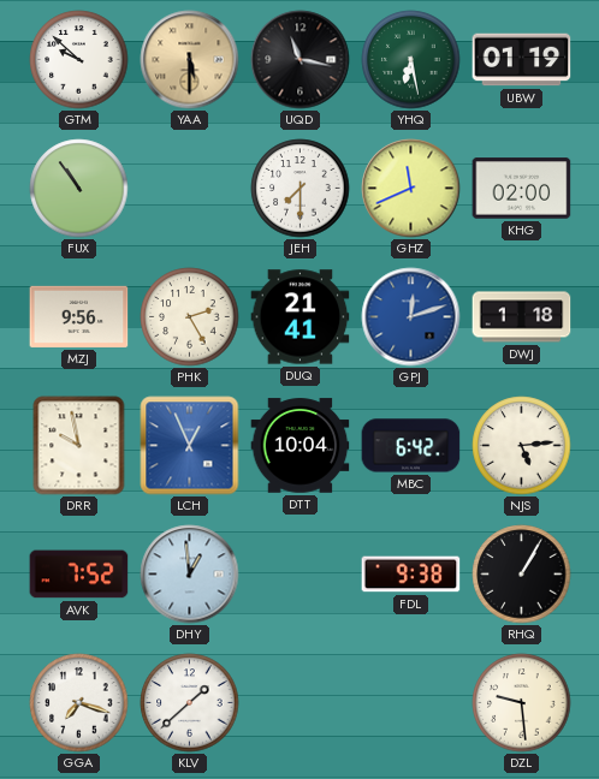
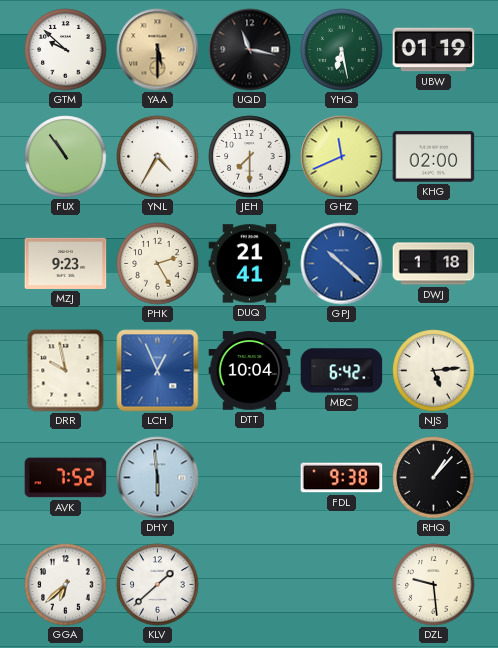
YNL: none -> 4:35
MZJ: 9:56 -> 9:23
GPJ: 12:12 -> 10:22
DHY: 12:59 -> 5:59
RHQ: 1:05 -> 1:07
GGA: 7:18 -> 6:38
